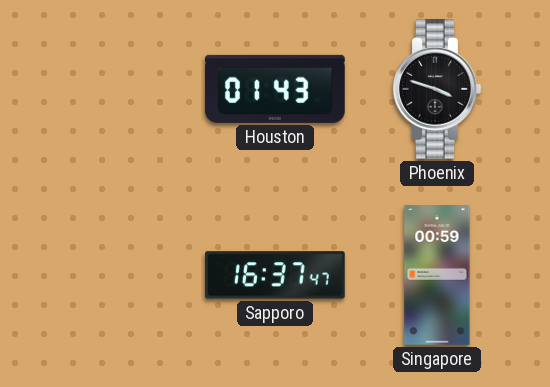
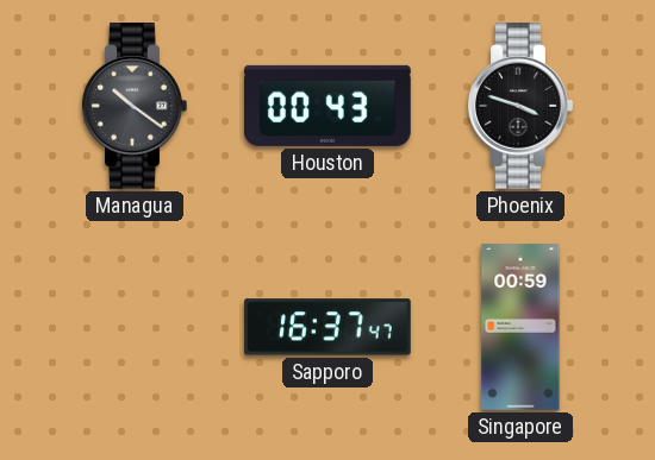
Managua: none -> 10:21
Houston: 01:43 -> 00:43
